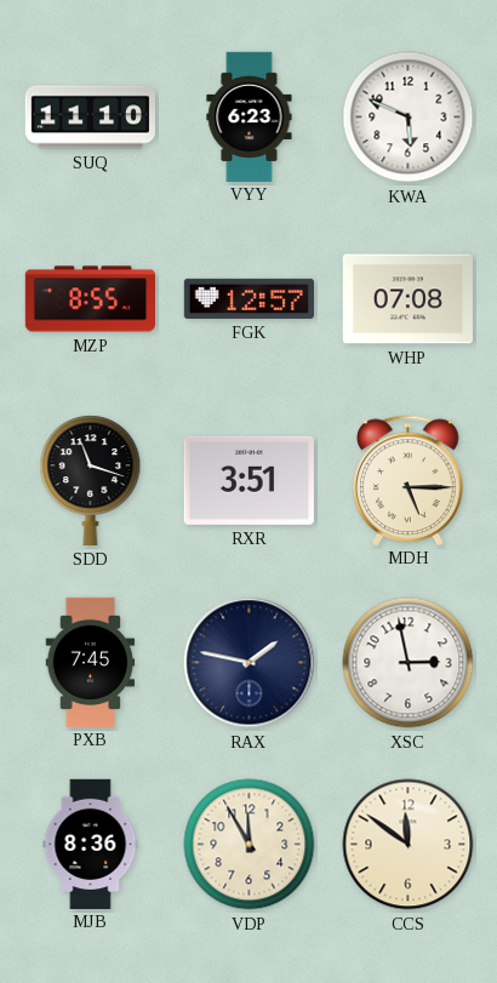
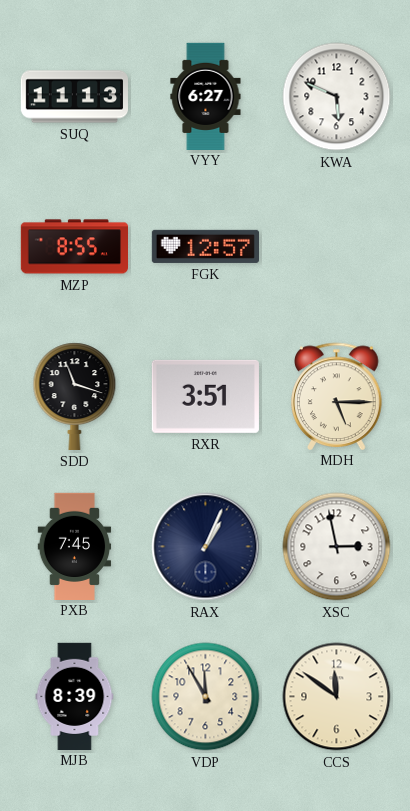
SUQ: 11:10 -> 11:13
VYY: 6:23 -> 6:27
WHP: 07:08 -> none
RAX: 1:47 -> 1:04
MJB: 8:36 -> 8:39
